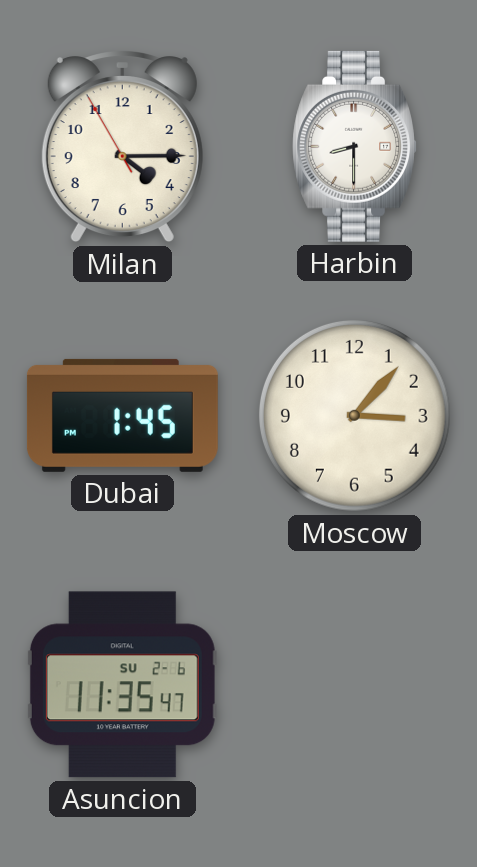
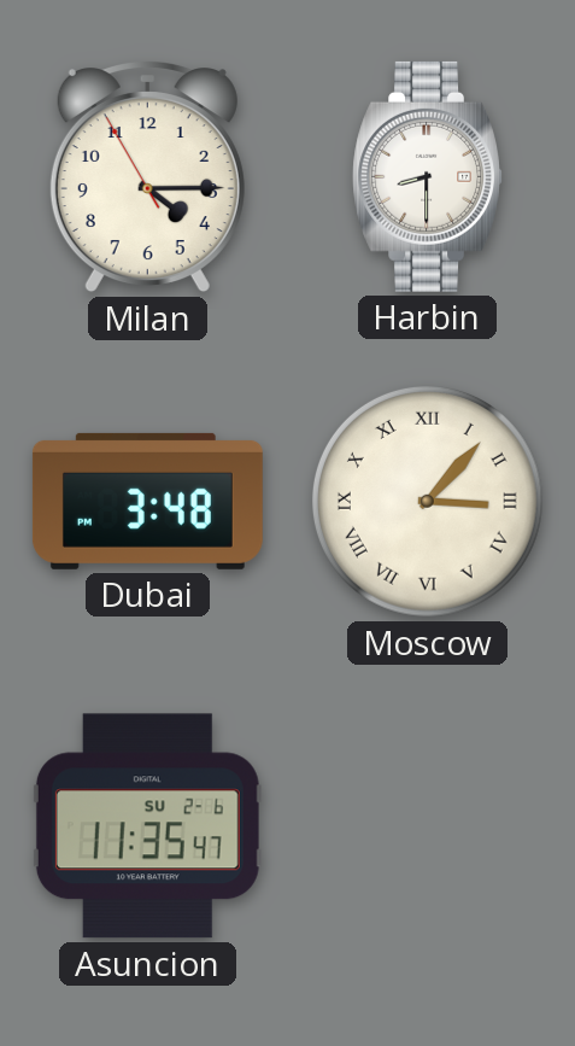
Dubai: 1:45 -> 3:48
Moscow numerals: Arabic -> Roman
